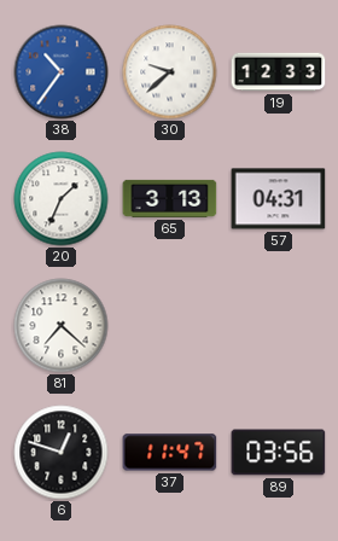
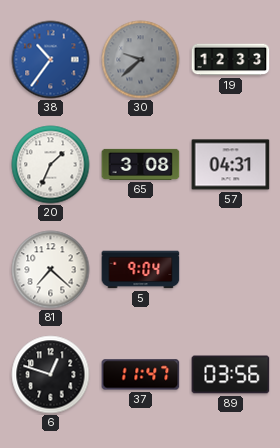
30 dial: white -> grey
65: 3:13 -> 3:08
5: none -> 9:04
